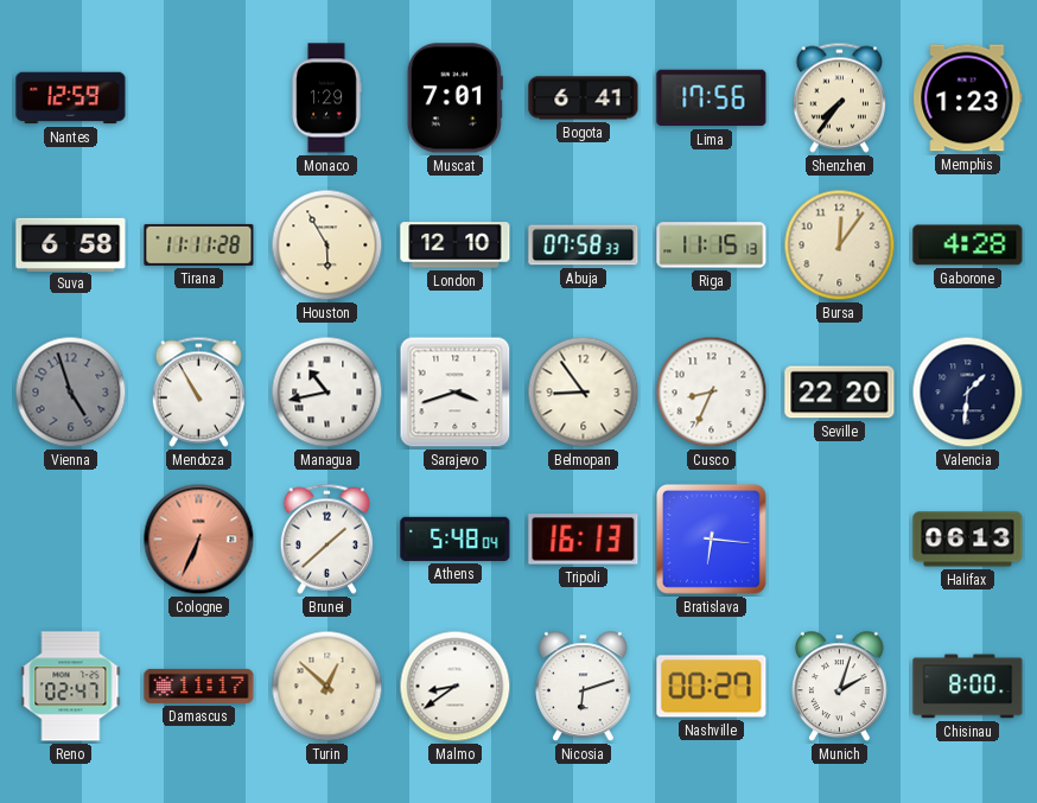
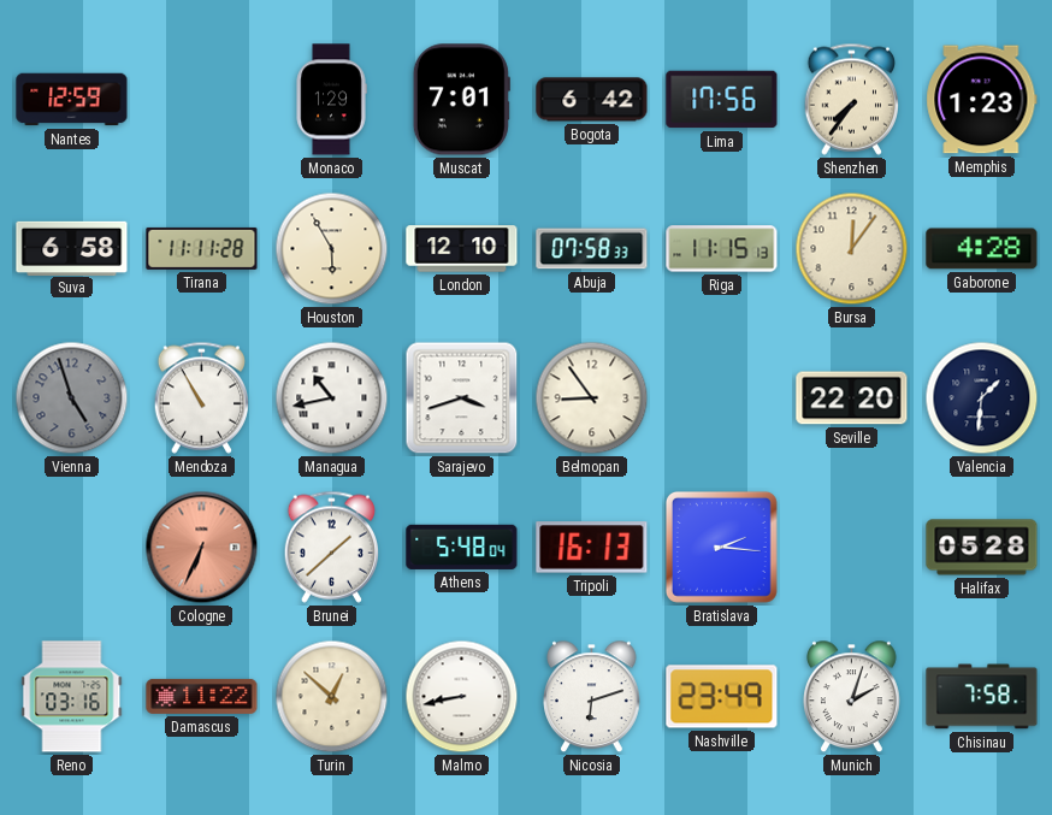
Bogota: 6:41 -> 6:42
Cusco: 8:34 -> none
Bratislava: 6:16 -> 2:16
Halifax: 06:13 -> 05:28
Reno: 02:47 -> 03:16
Damascus: 11:17 -> 11:22
Malmo: 8:39 -> 8:43
Nashville: 00:27 -> 23:49
Chisinau: 8:00 -> 7:58
